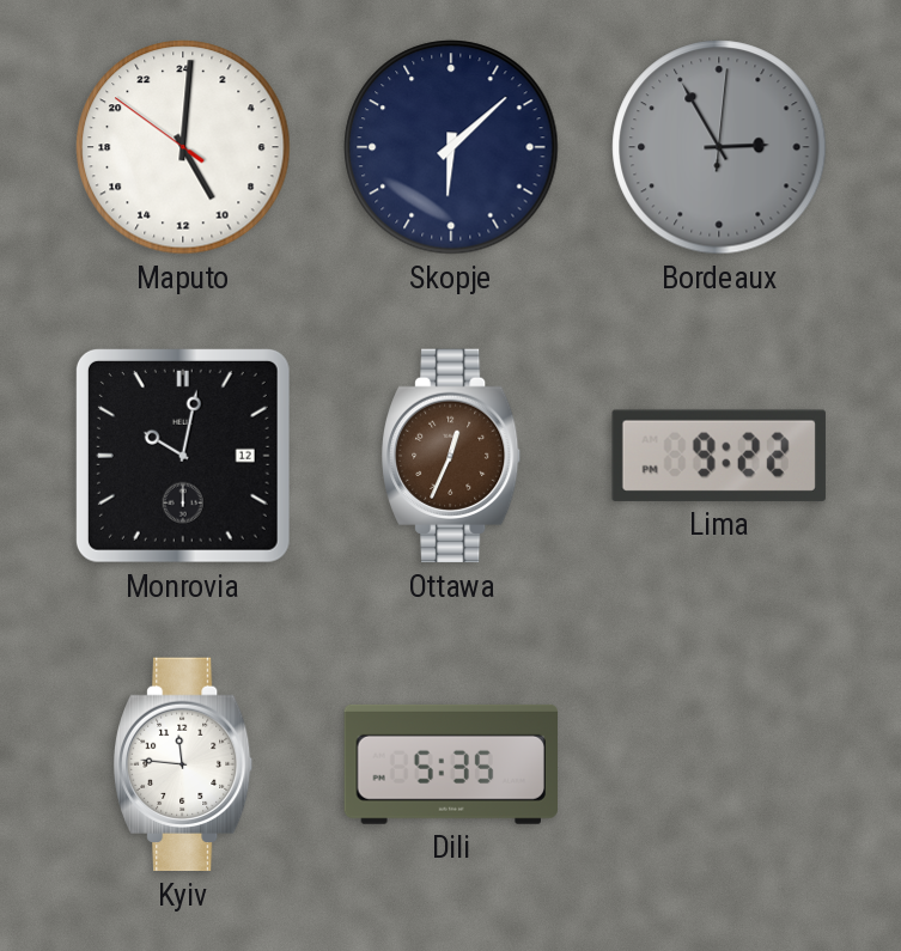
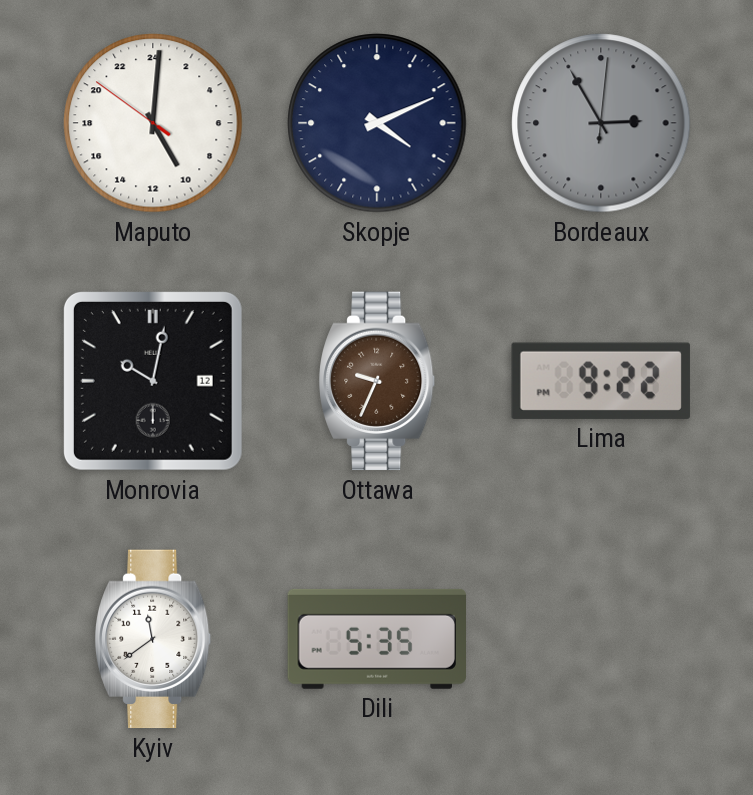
Skopje: 6:08 -> 4:11
Ottawa: 12:34 -> 9:34
Kyiv: 11:46 -> 11:39
